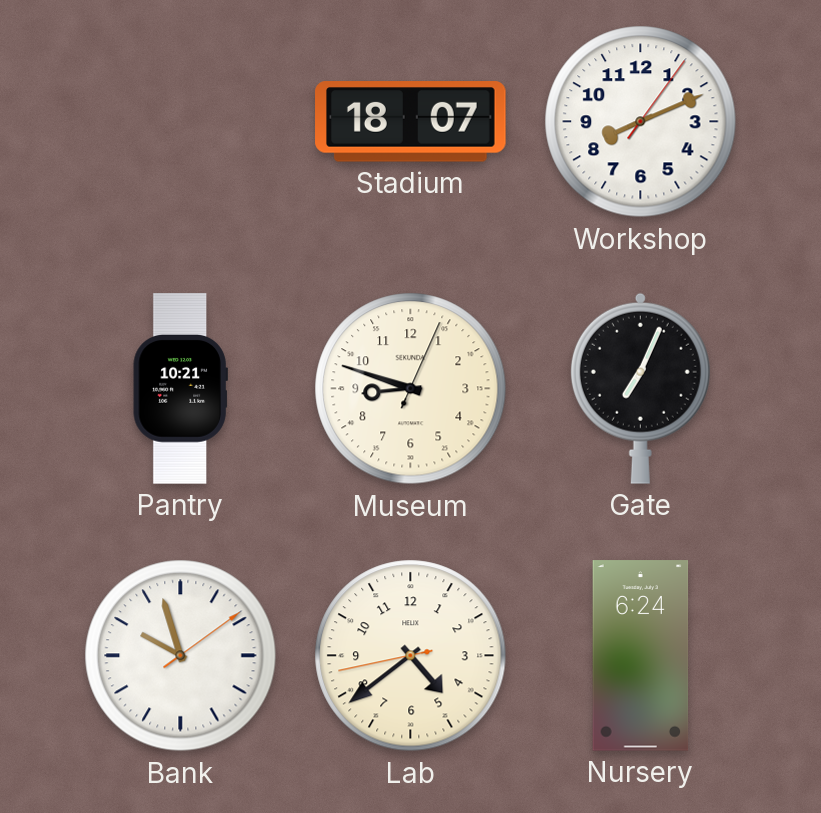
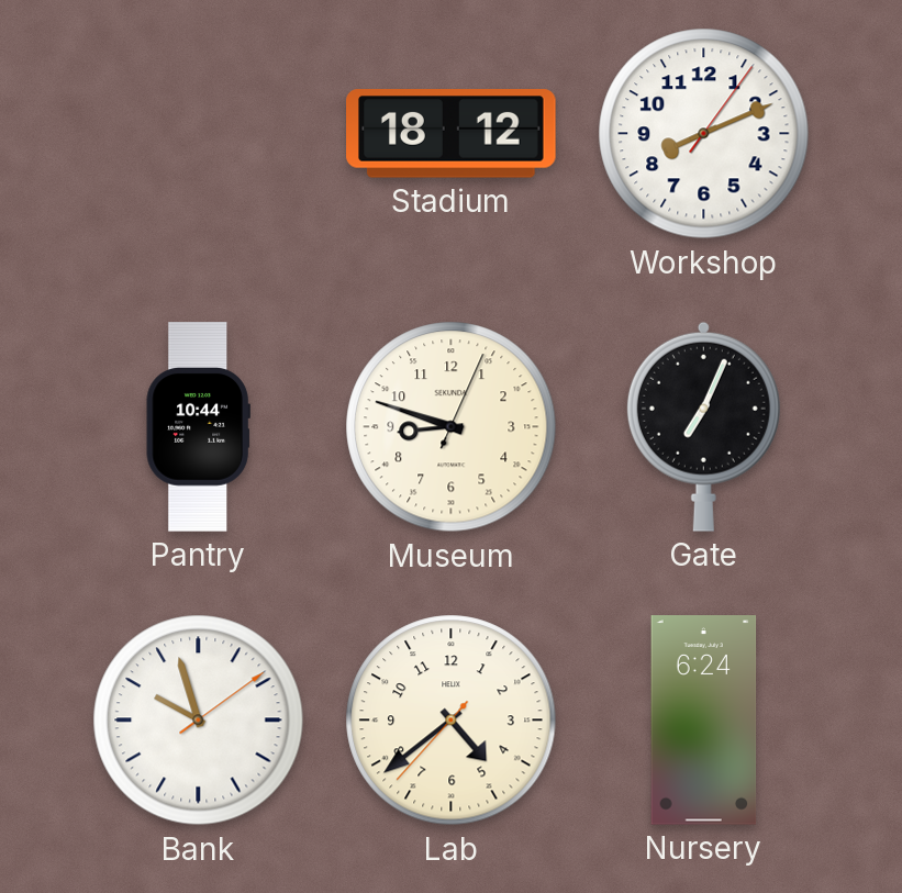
Stadium: 18:07 -> 18:12
Pantry: 10:21 -> 10:44
Lab: 4:38:43 -> 4:38:37
